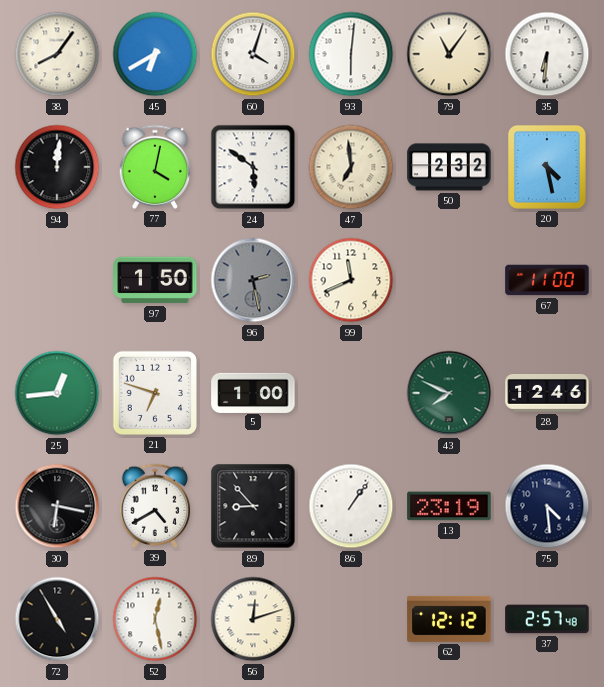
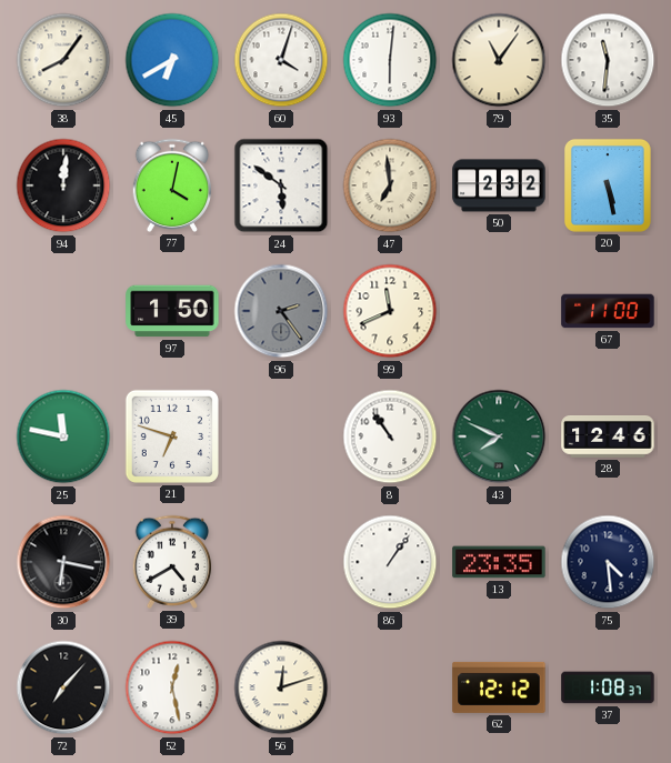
35: 6:31 -> 11:31
20: 4:28 -> 5:28
96: 2:28 -> 2:24
25: 12:44 -> 11:47
5: 1:00 -> none
8: none -> 10:54
89: 8:53 -> none
13: 23:19 -> 23:35
72: 4:55 -> 7:07
37: 2:57 -> 1:08
